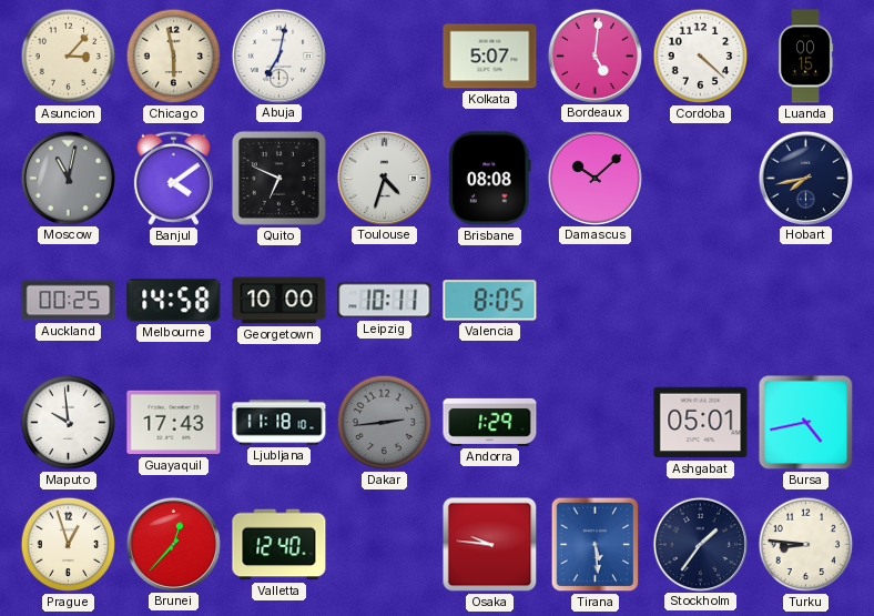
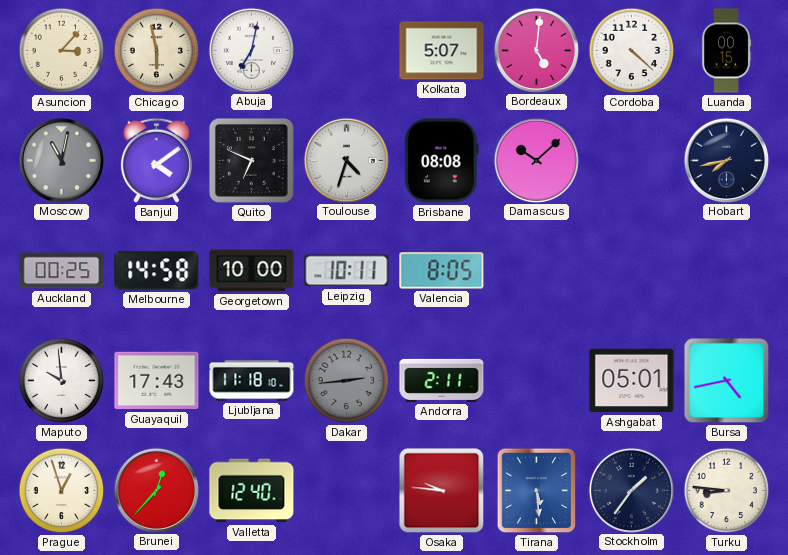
Andorra: 1:29 -> 2:11
